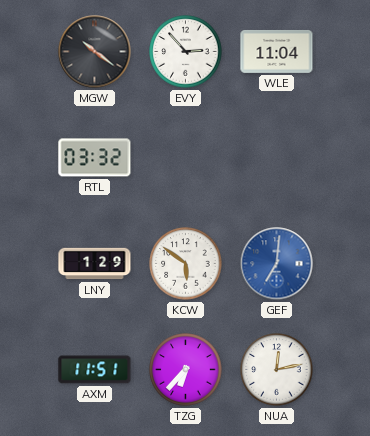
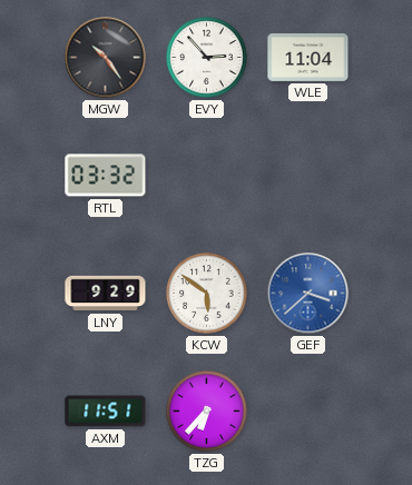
MGW: 10:21 -> 10:24
LNY: 1:29 -> 9:29
GEF: 7:01 -> 3:38
NUA: 12:13 -> none
